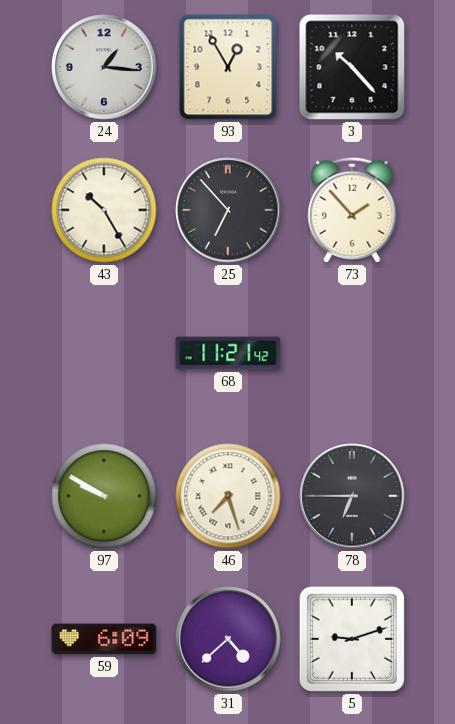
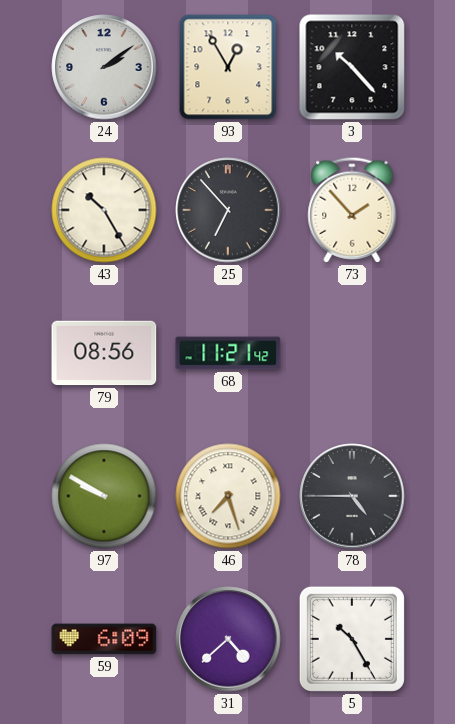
24: 1:16 -> 2:09
79: none -> 08:56
78: 6:45 -> 4:45
5: 9:12 -> 10:25
